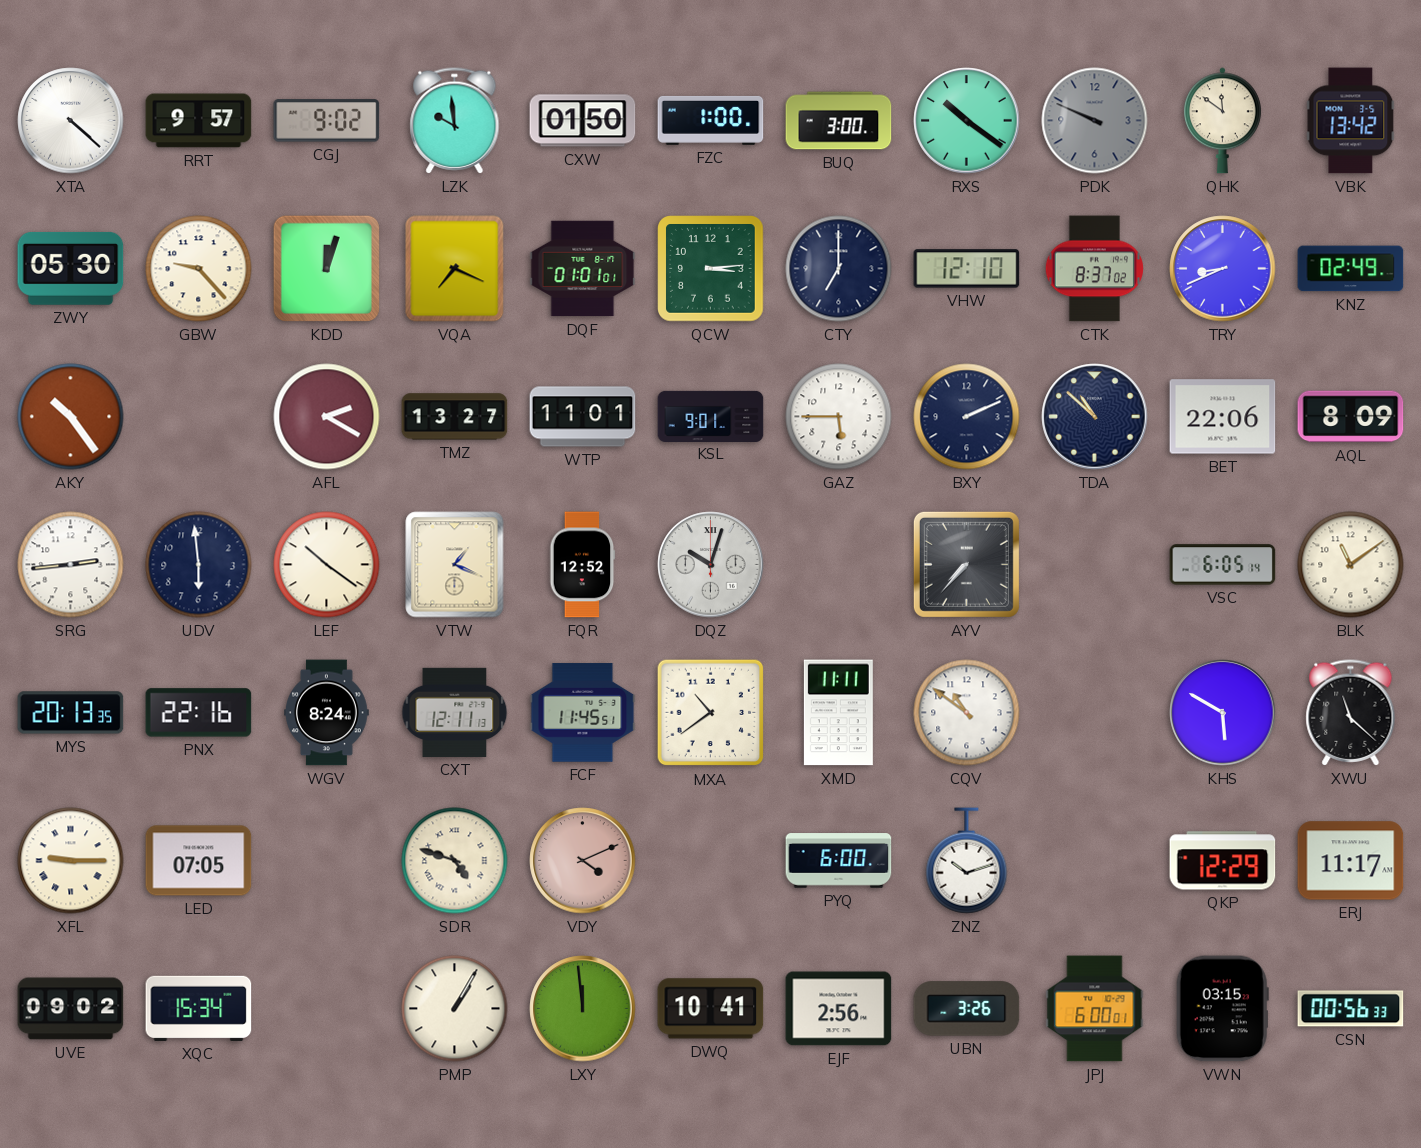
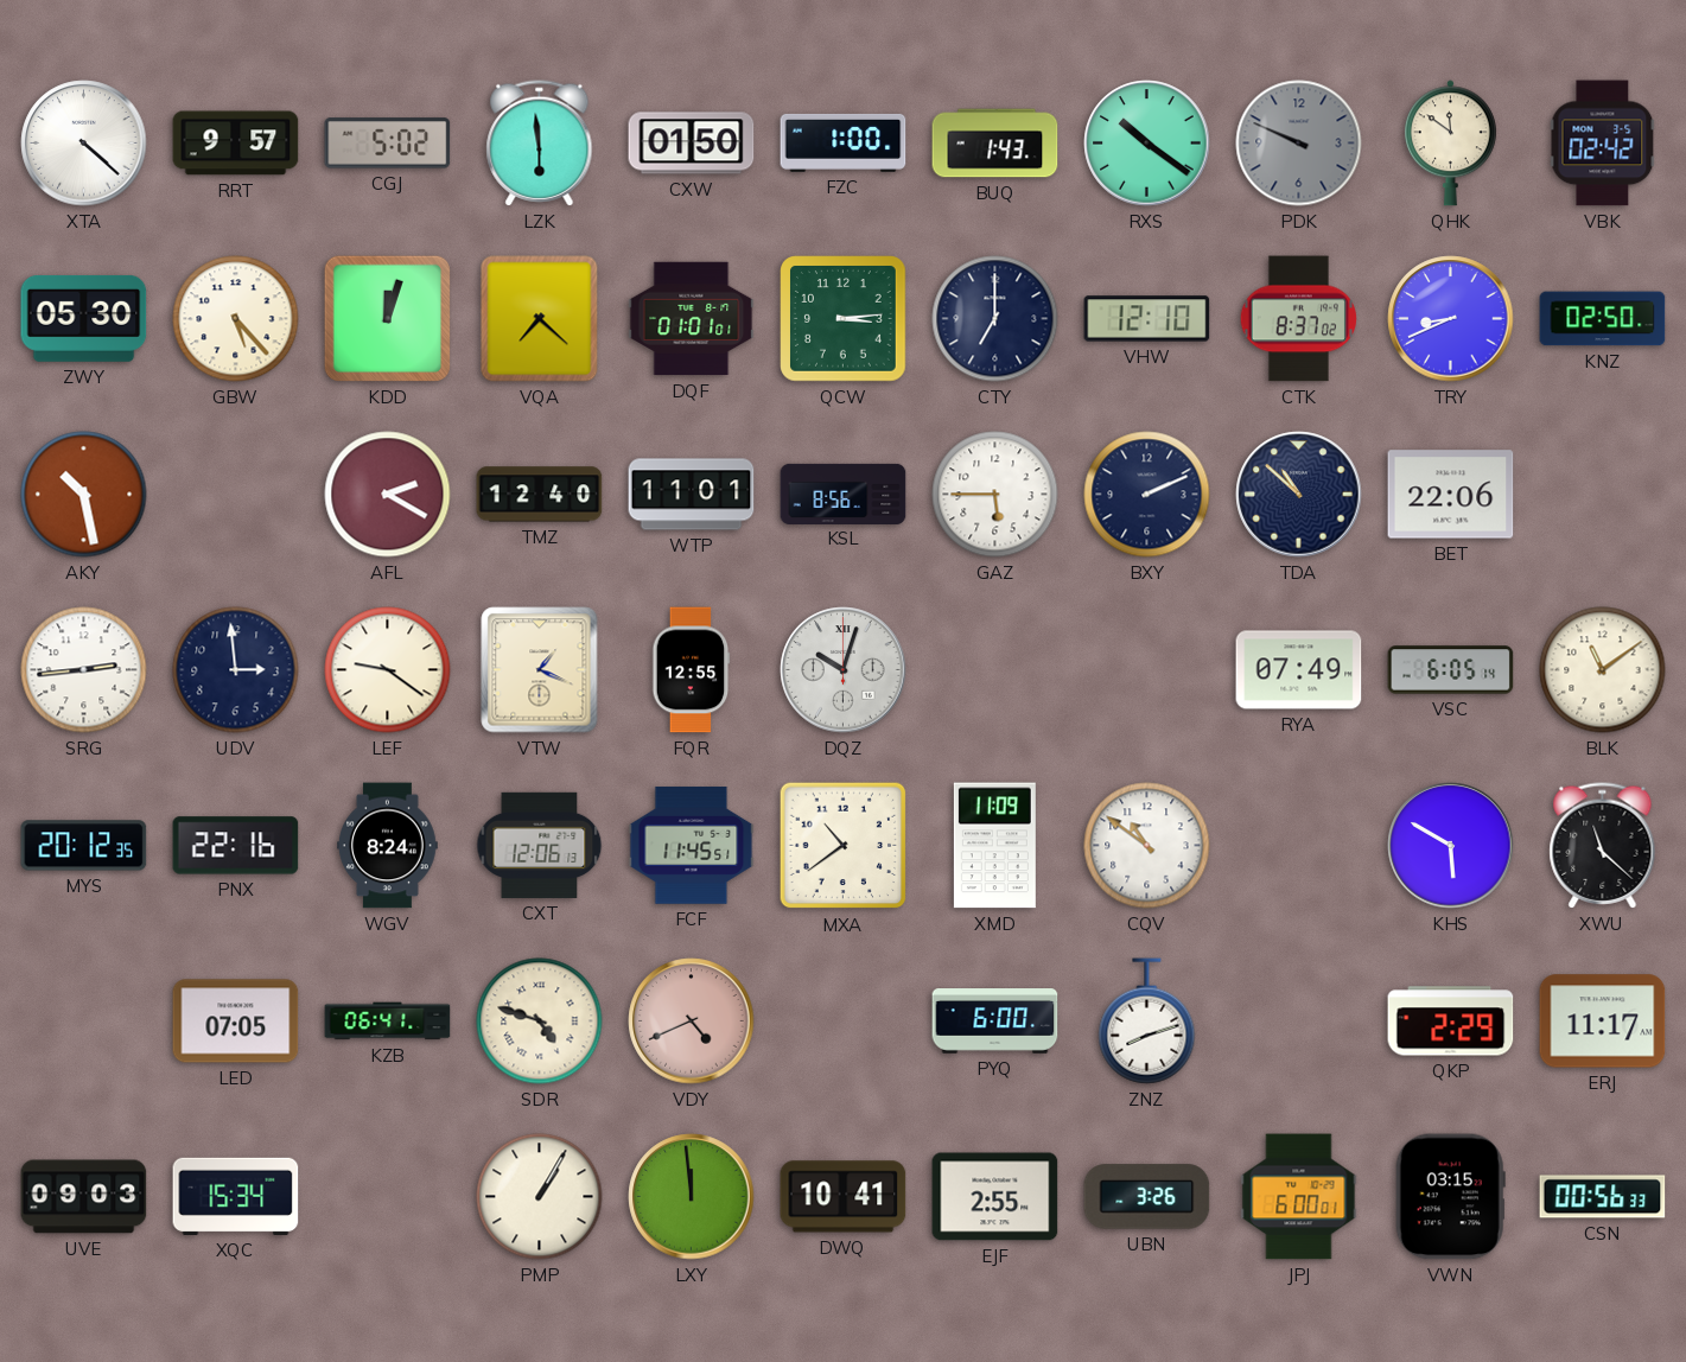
CGJ: 9:02 -> 5:02
LZK: 9:59 -> 5:59
BUQ: 3:00 -> 1:43
VBK: 13:42 -> 02:42
GBW: 9:23 -> 5:23
VQA: 7:19 -> 7:22
KNZ: 02:49 -> 02:50
AKY: 10:24 -> 10:28
TMZ: 13:27 -> 12:40
KSL: 9:01 -> 8:56
AQL: 8:09 -> none
UDV: 5:59 -> 2:59
LEF: 10:21 -> 9:21
FQR: 12:52 -> 12:55
AYV: 7:37 -> none
RYA: none -> 07:49
MYS: 20:13 -> 20:12
CXT: 12:11 -> 12:06
XMD: 11:11 -> 11:09
XFL: 9:15 -> none
KZB: none -> 06:41
VDY: 4:11 -> 4:41
ZNZ: 10:12 -> 8:12
QKP: 12:29 -> 2:29
UVE: 09:02 -> 09:03
EJF: 2:56 -> 2:55
